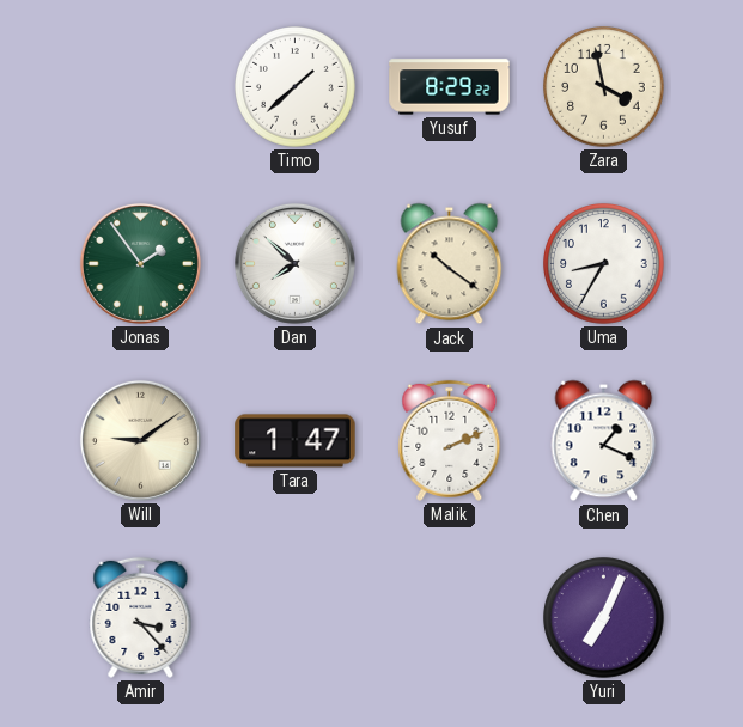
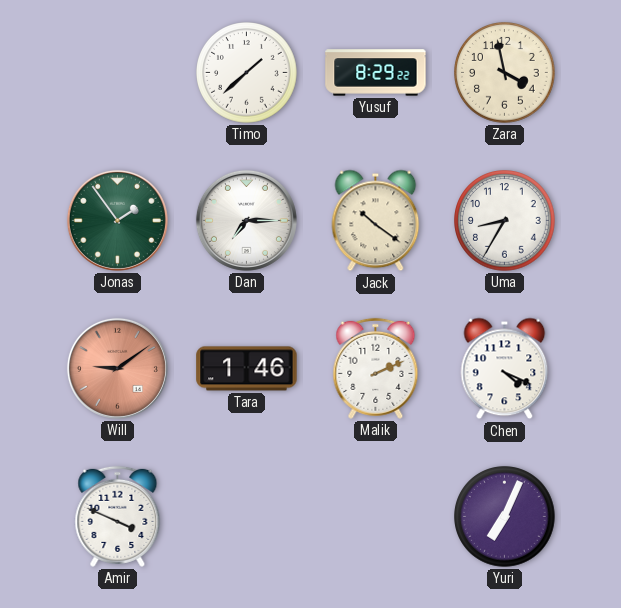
Dan: 7:52 -> 7:15
Will dial: cream -> salmon
Tara: 1:47 -> 1:46
Chen: 1:19 -> 4:19
Amir: 3:23 -> 3:49
